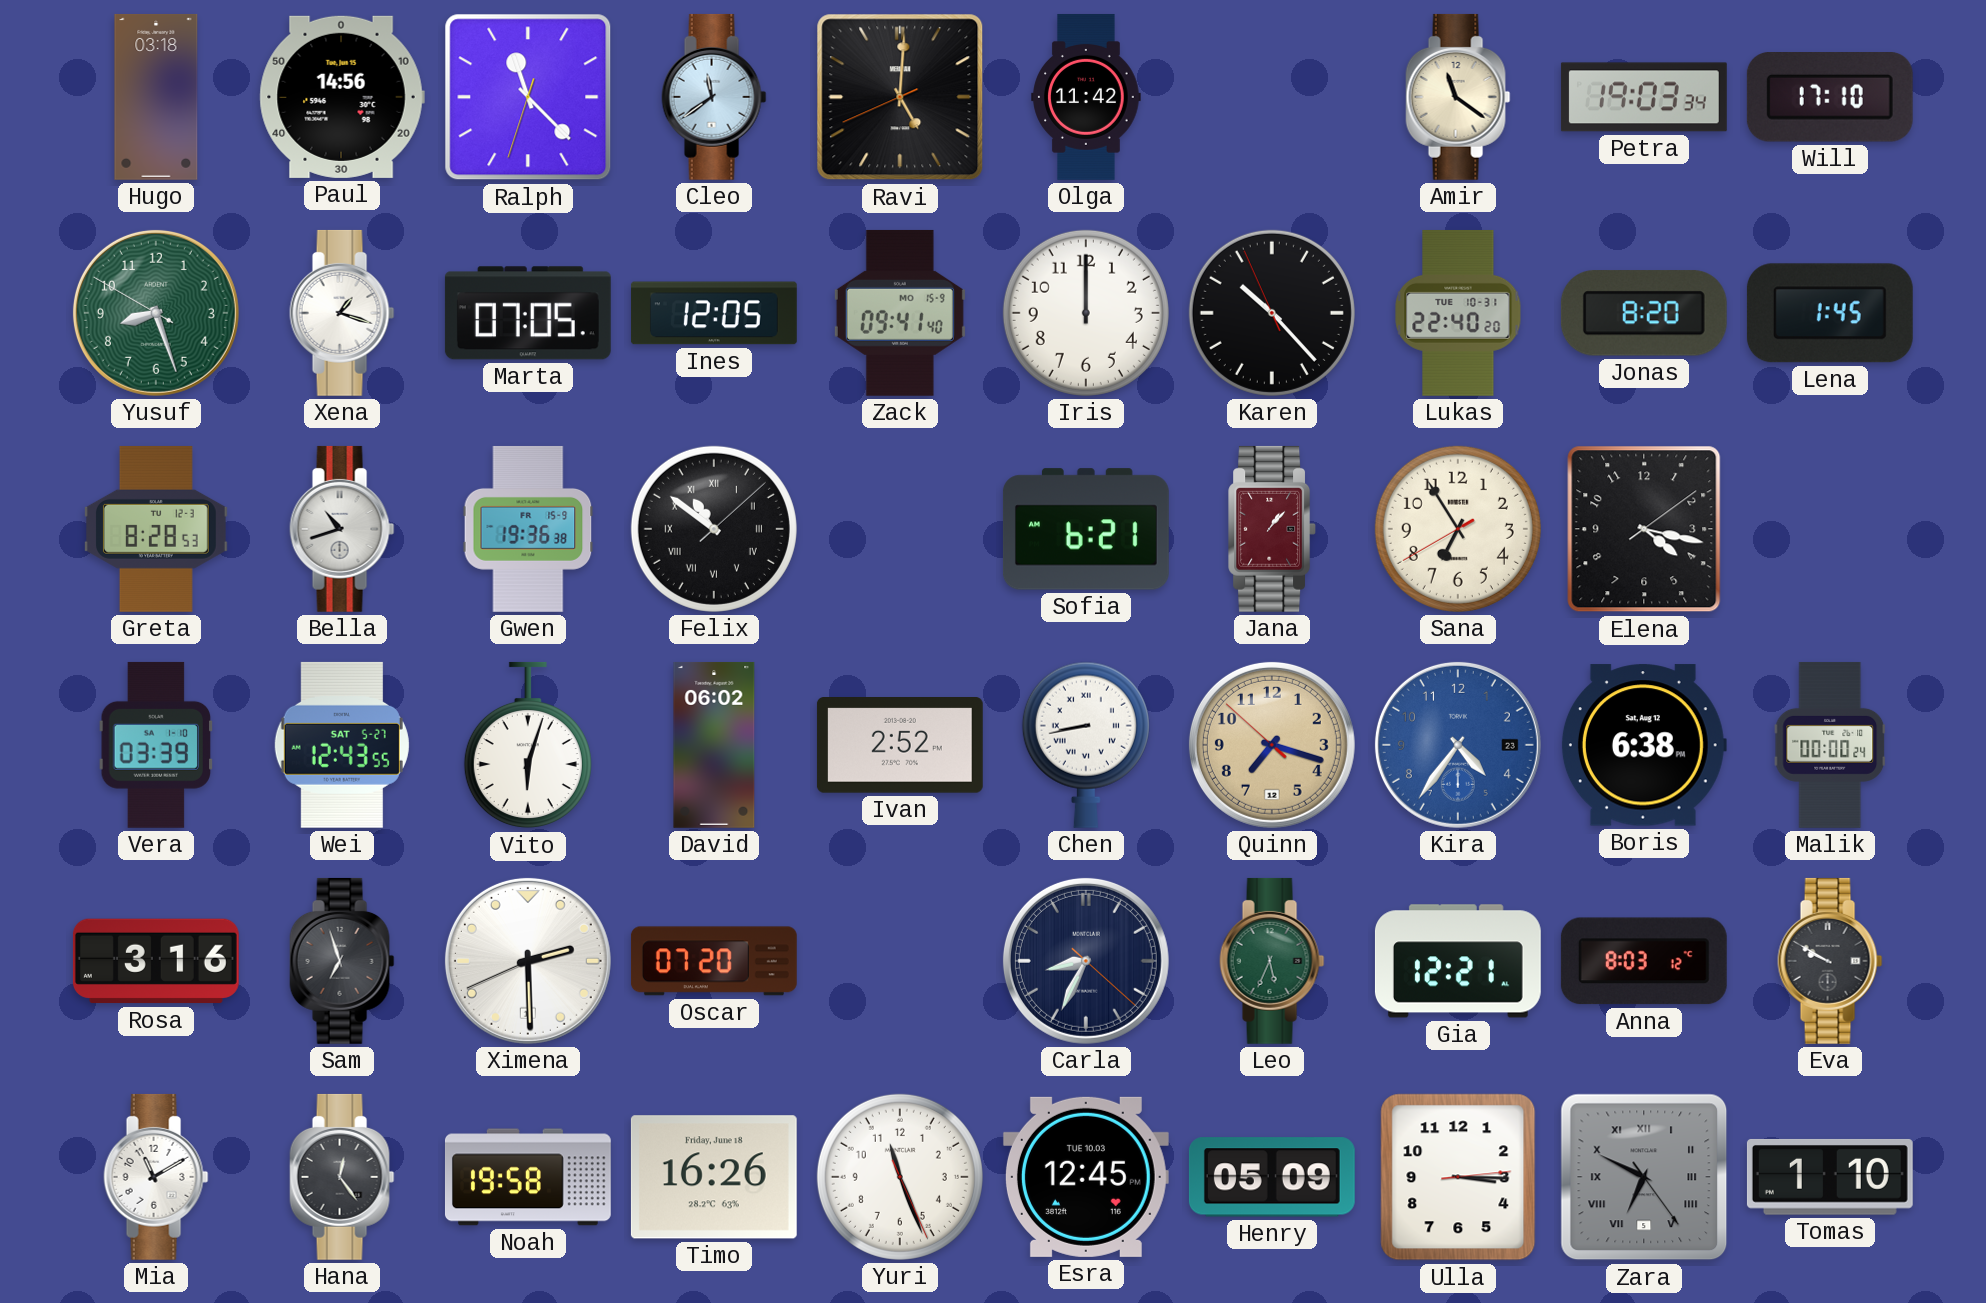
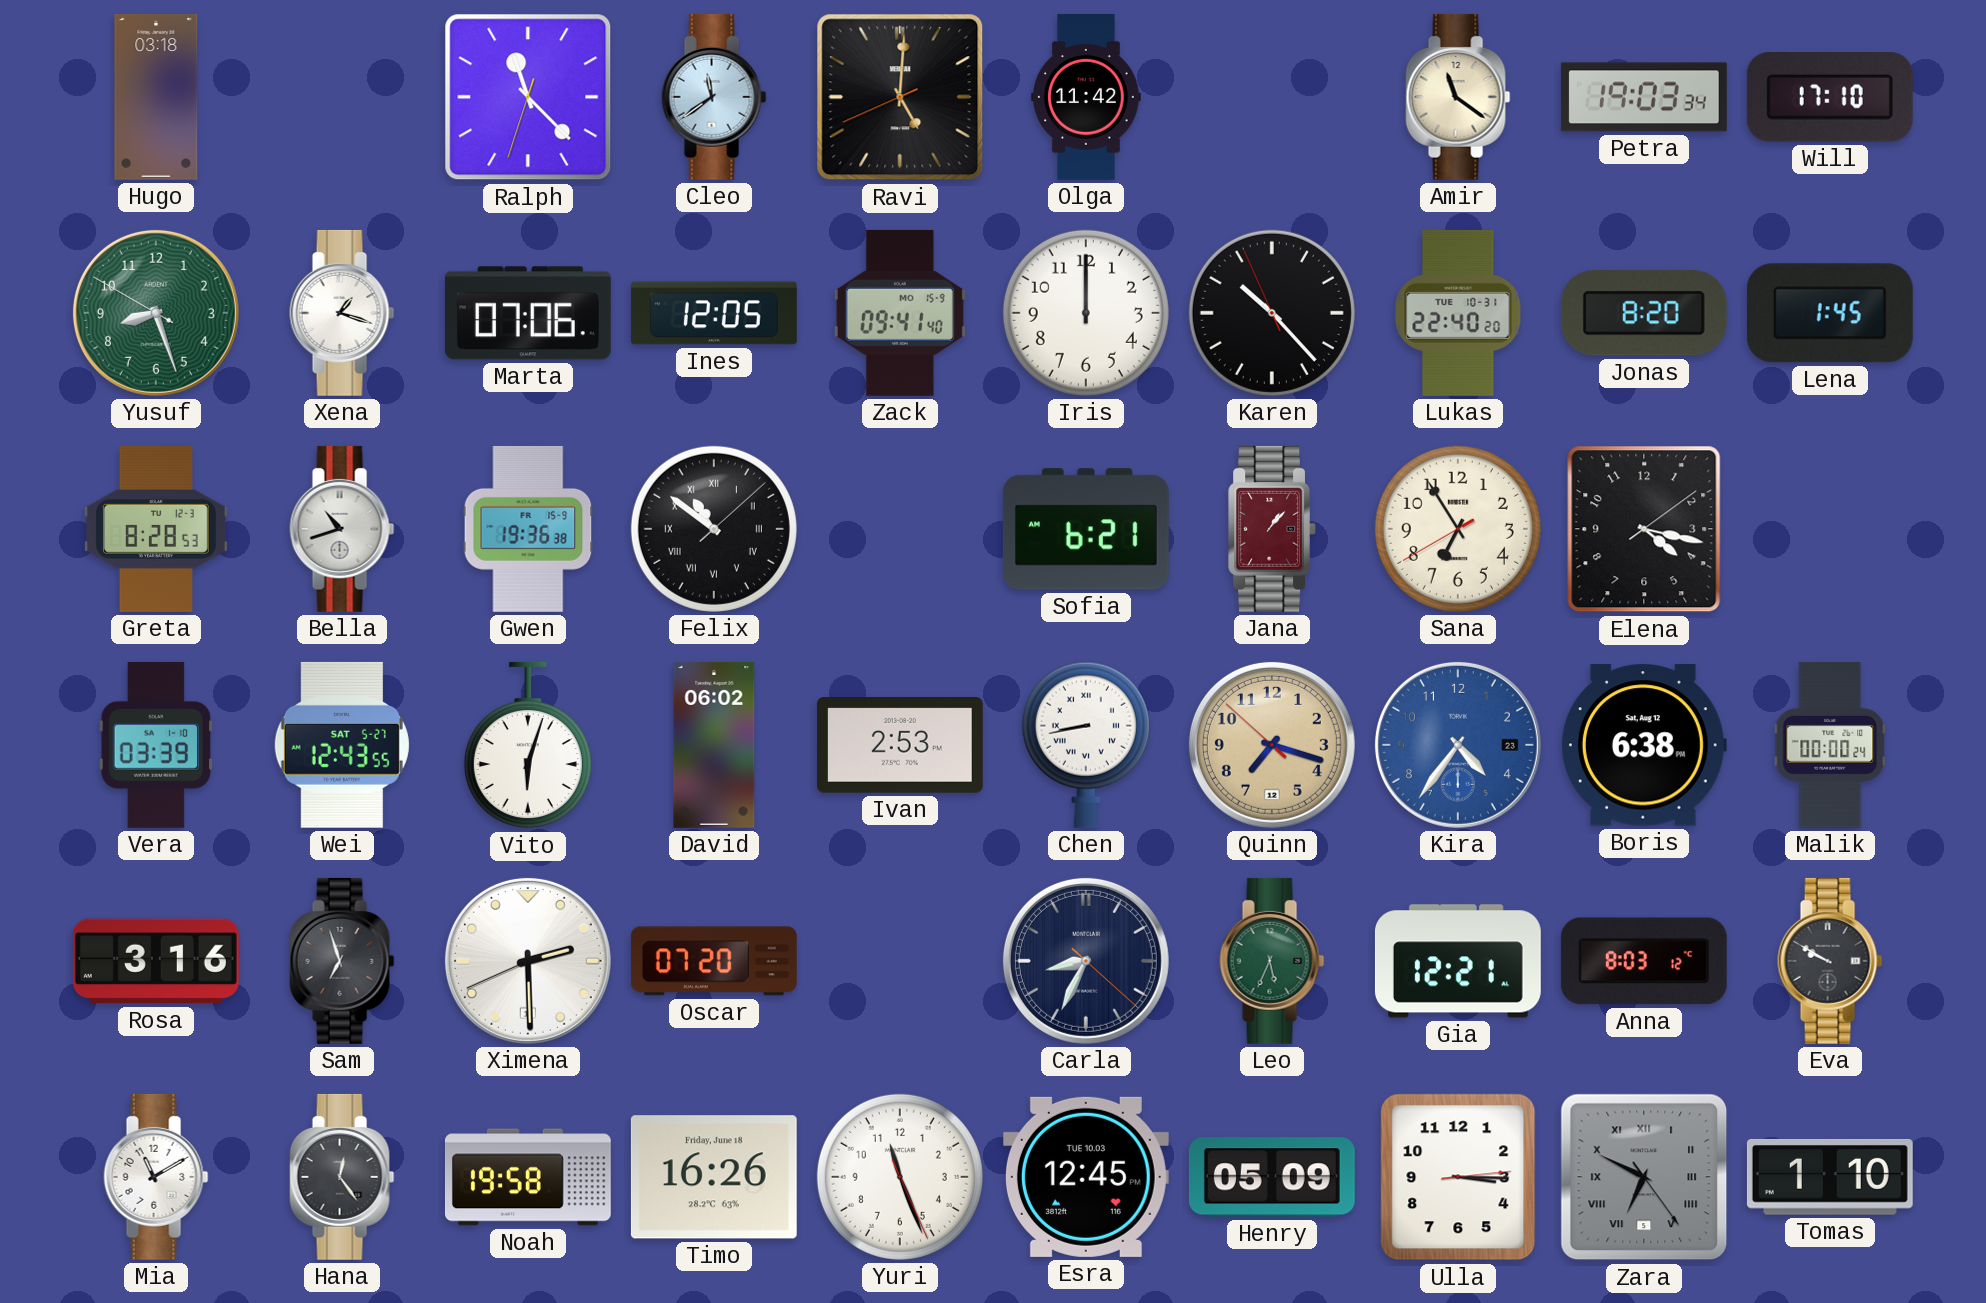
Paul: 14:56 -> none
Marta: 07:05 -> 07:06
Ivan: 2:52 -> 2:53
